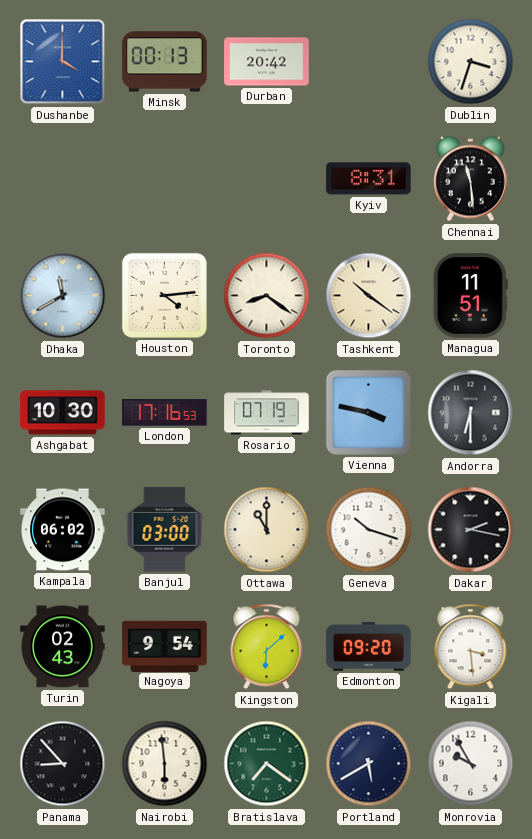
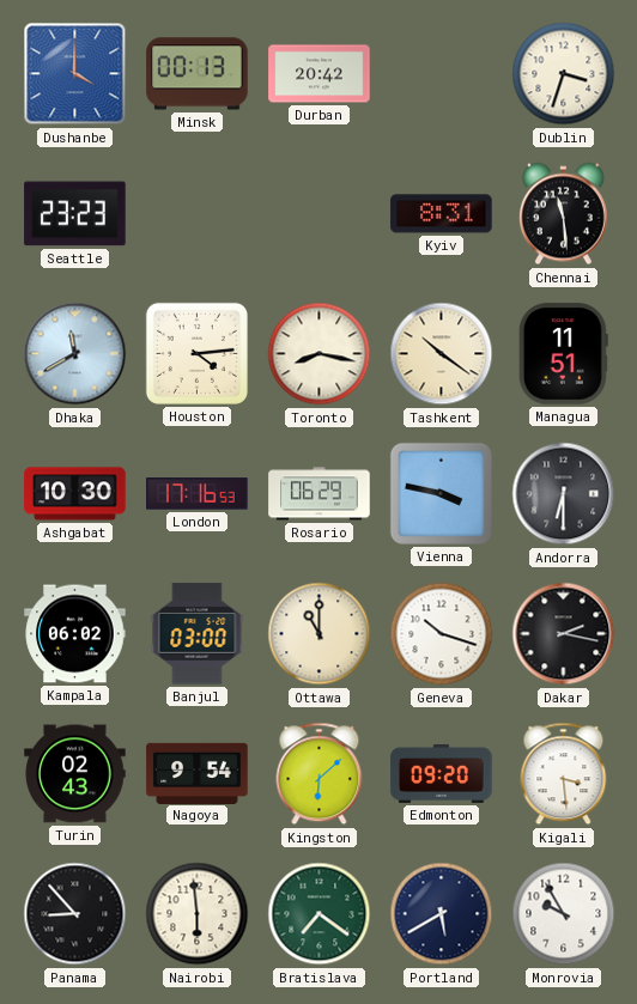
Seattle: none -> 23:23
Toronto: 8:21 -> 8:17
Rosario: 07:19 -> 06:29
